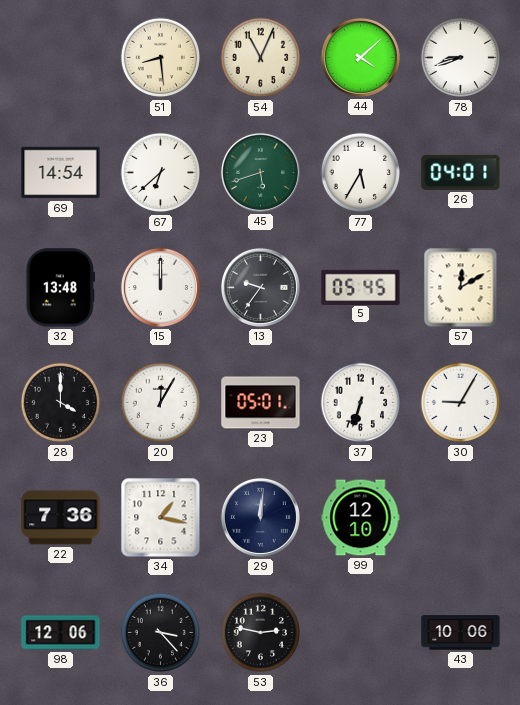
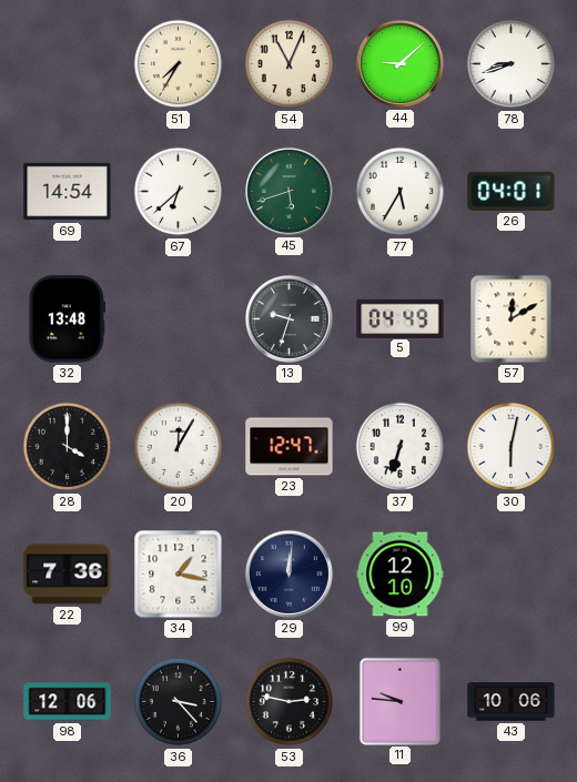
51: 8:29 -> 7:35
44: 4:08 -> 9:08
15: 12:00 -> none
13: 9:36 -> 9:33
5: 05:45 -> 04:49
23: 05:01 -> 12:47
30: 9:05 -> 6:02
11: none -> 9:46
